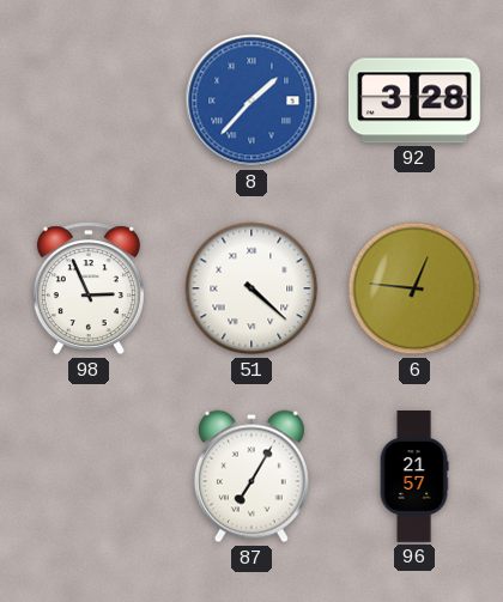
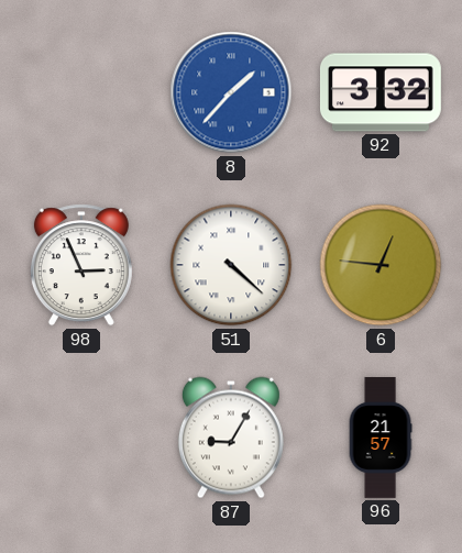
92: 3:28 -> 3:32
87: 7:05 -> 9:05
